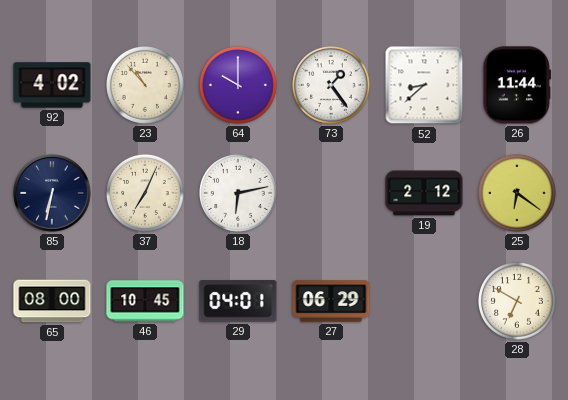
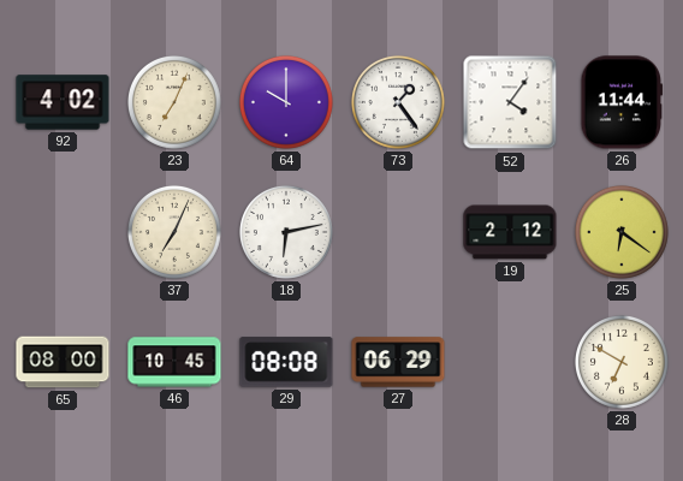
23: 10:53 -> 7:04
52: 8:38 -> 4:06
85: 6:32 -> none
29: 04:01 -> 08:08
